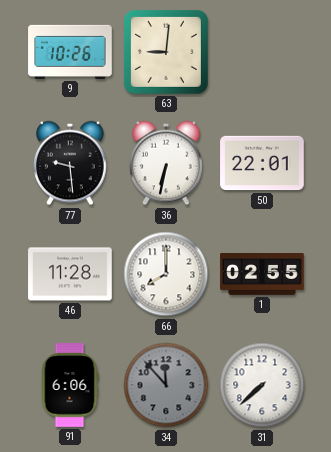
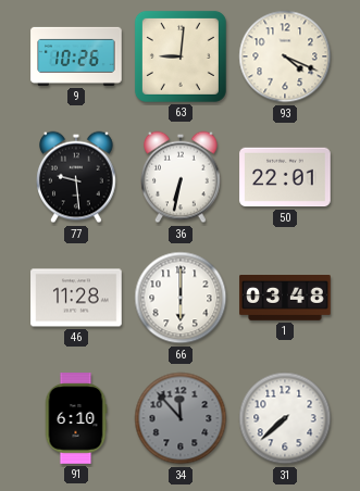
93: none -> 4:19
66: 8:00 -> 6:00
1: 02:55 -> 03:48
91: 6:06 -> 6:10
